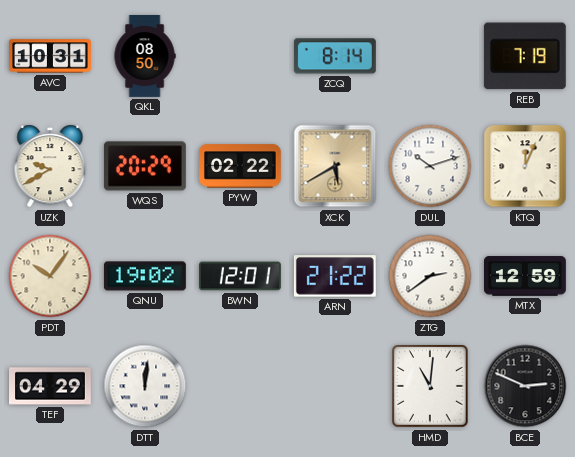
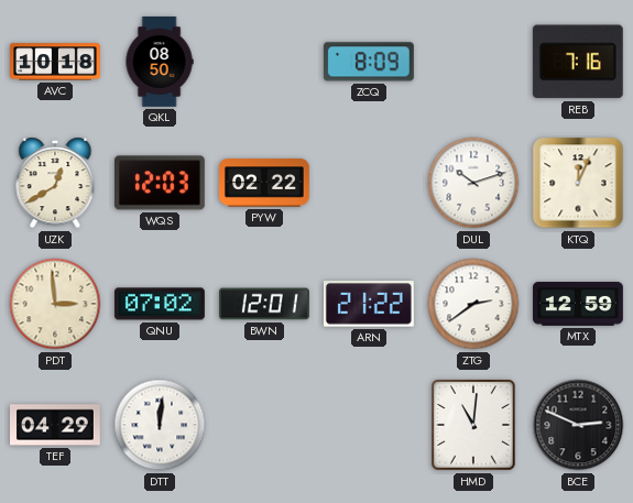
AVC: 10:31 -> 10:18
ZCQ: 8:14 -> 8:09
REB: 7:19 -> 7:16
UZK: 9:40 -> 12:40
WQS: 20:29 -> 12:03
XCK: 5:40 -> none
PDT: 10:06 -> 2:59
QNU: 19:02 -> 07:02
